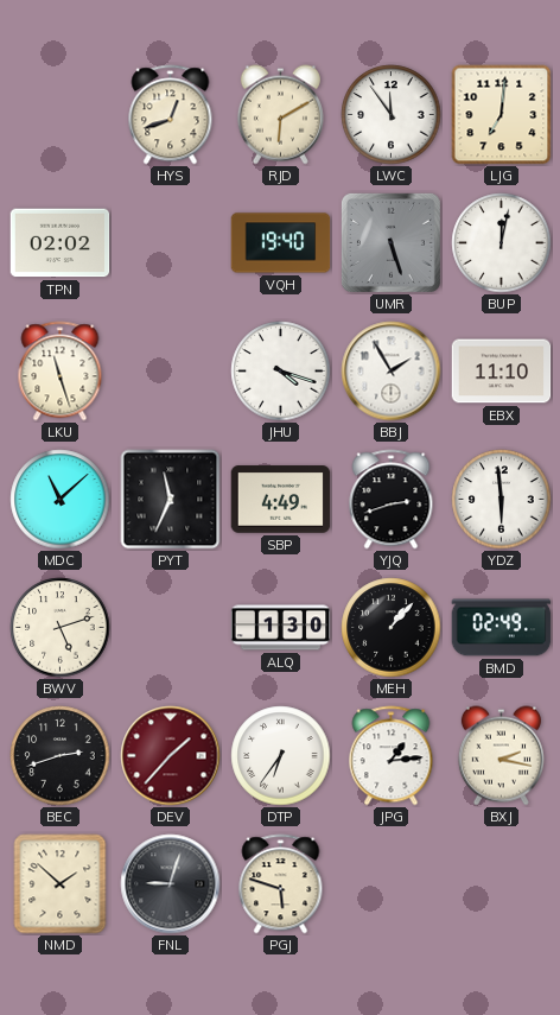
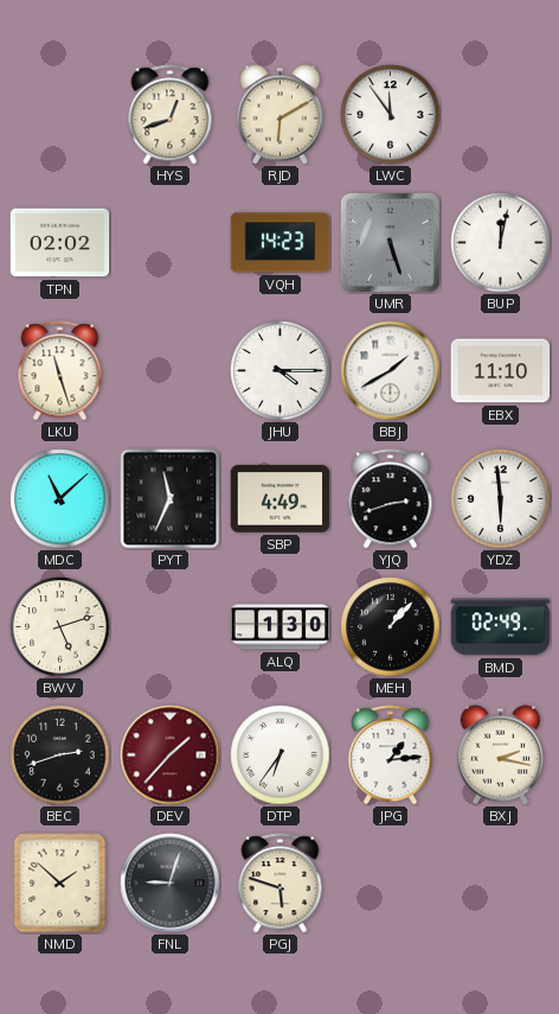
LJG: 7:01 -> none
VQH: 19:40 -> 14:23
JHU: 4:18 -> 4:15
BBJ: 1:55 -> 1:40
